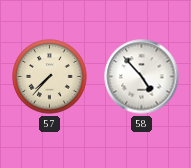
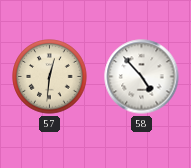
57: 7:37 -> 12:31
